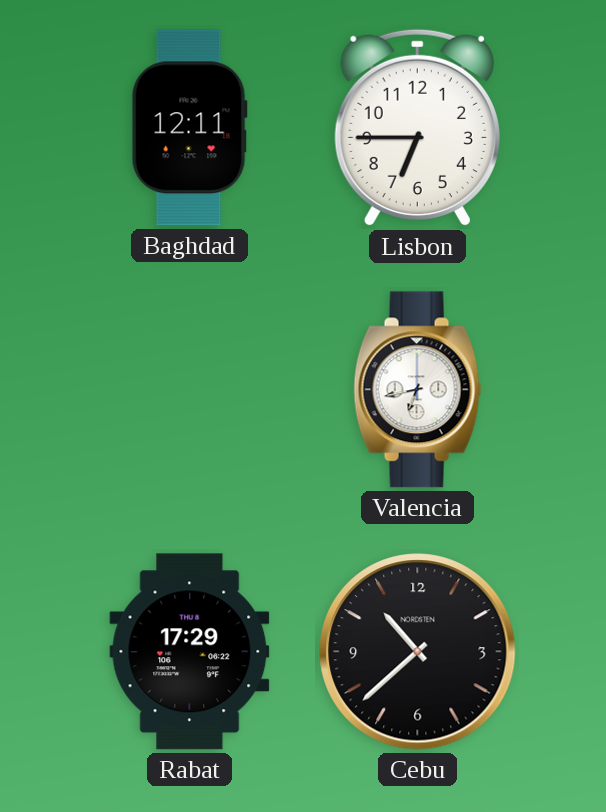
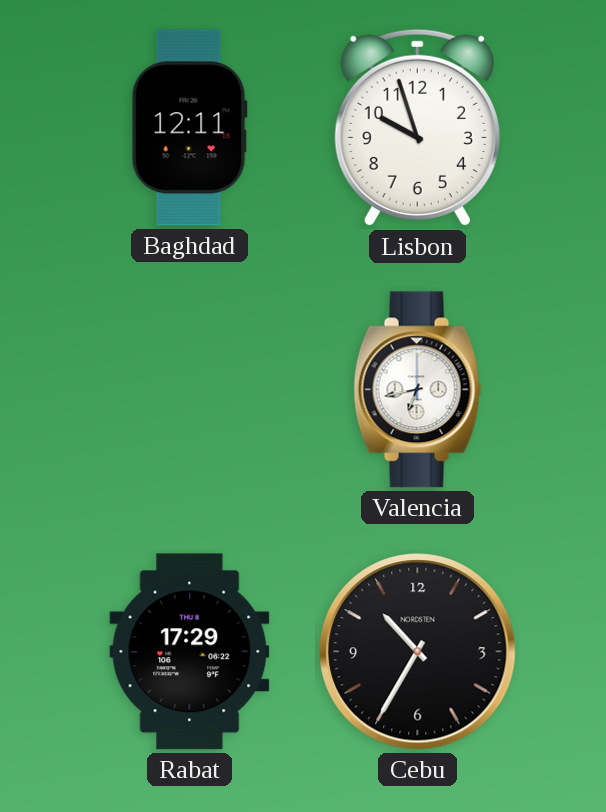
Lisbon: 6:45 -> 9:57
Cebu: 10:38 -> 10:35
